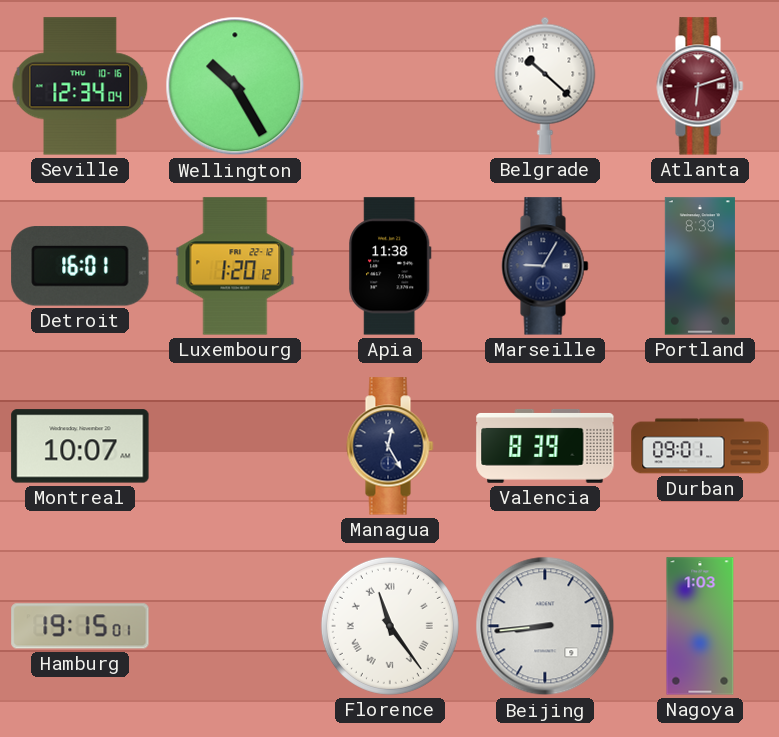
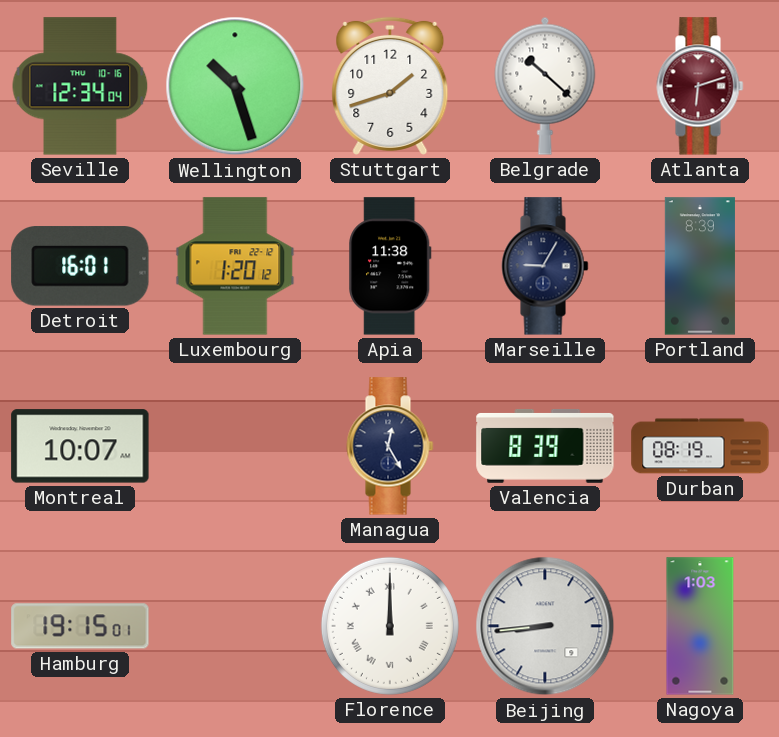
Wellington: 10:25 -> 10:27
Stuttgart: none -> 1:42
Durban: 09:01 -> 08:19
Florence: 11:24 -> 12:00
